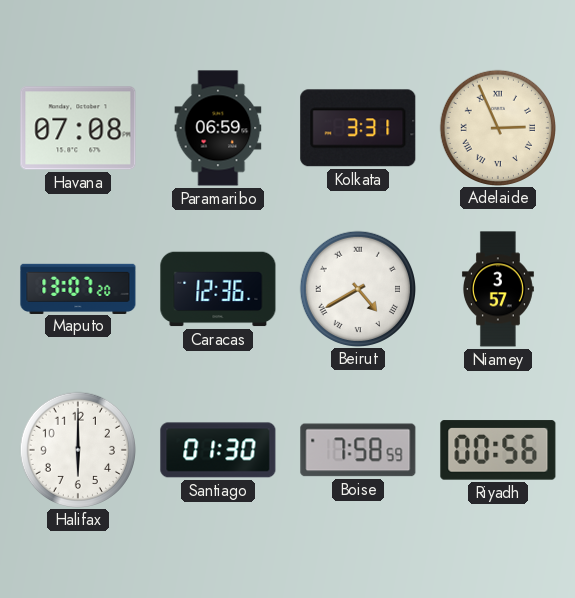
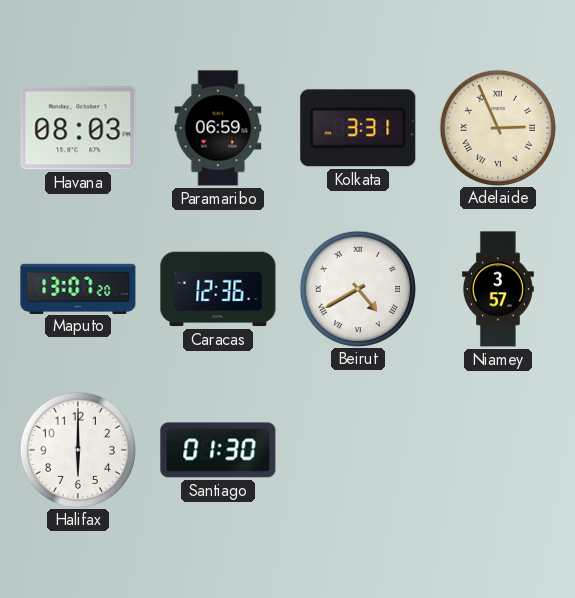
Havana: 07:08 -> 08:03
Boise: 7:58 -> none
Riyadh: 00:56 -> none
